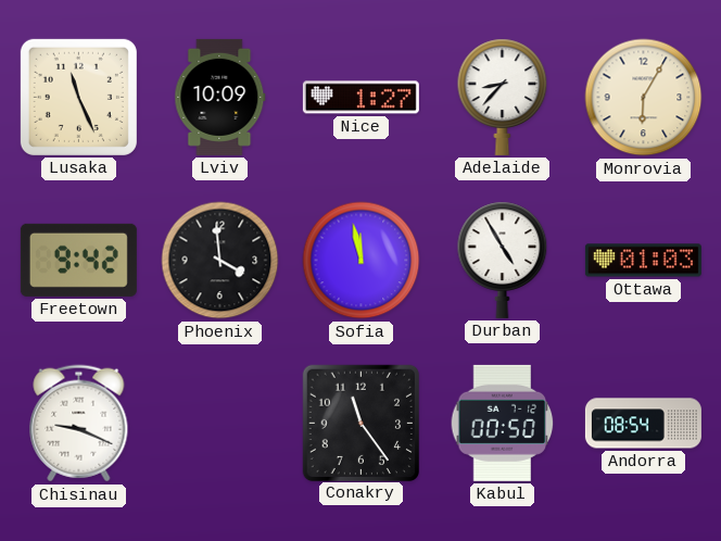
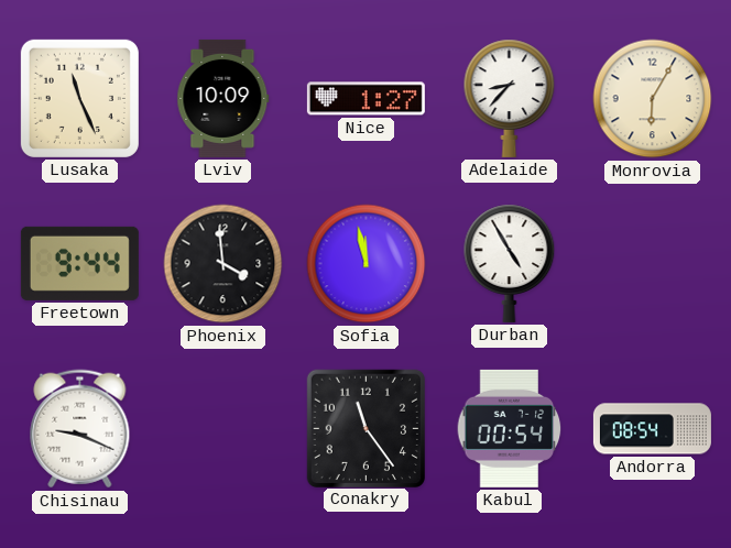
Freetown: 9:42 -> 9:44
Ottawa: 01:03 -> none
Kabul: 00:50 -> 00:54
